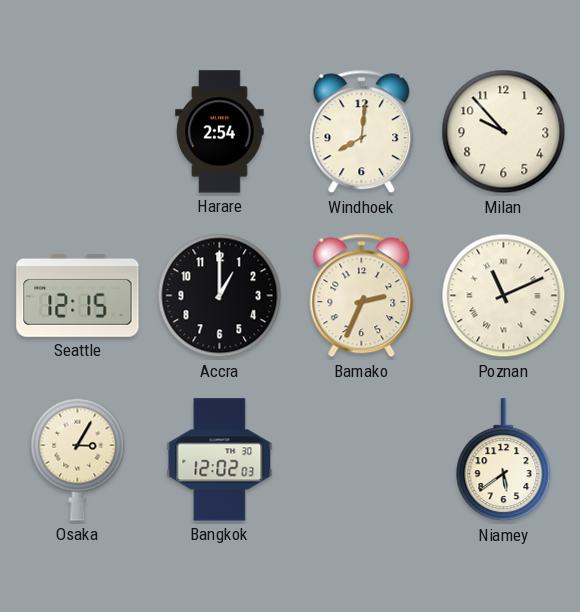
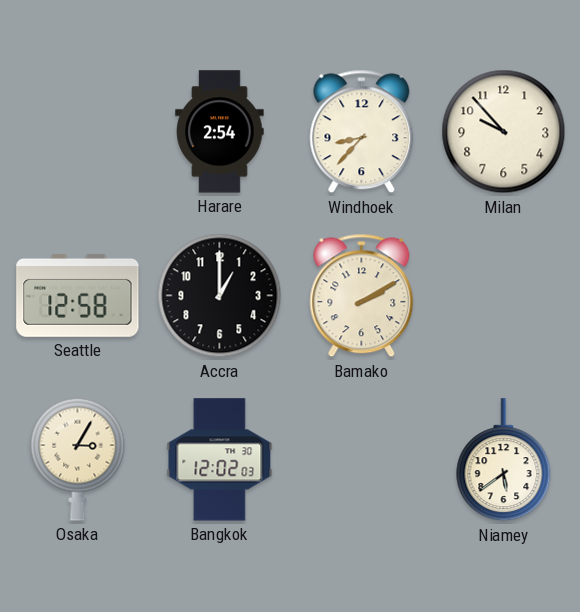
Windhoek: 8:01 -> 8:37
Seattle: 12:15 -> 12:58
Bamako: 2:34 -> 2:10
Poznan: 11:11 -> none
